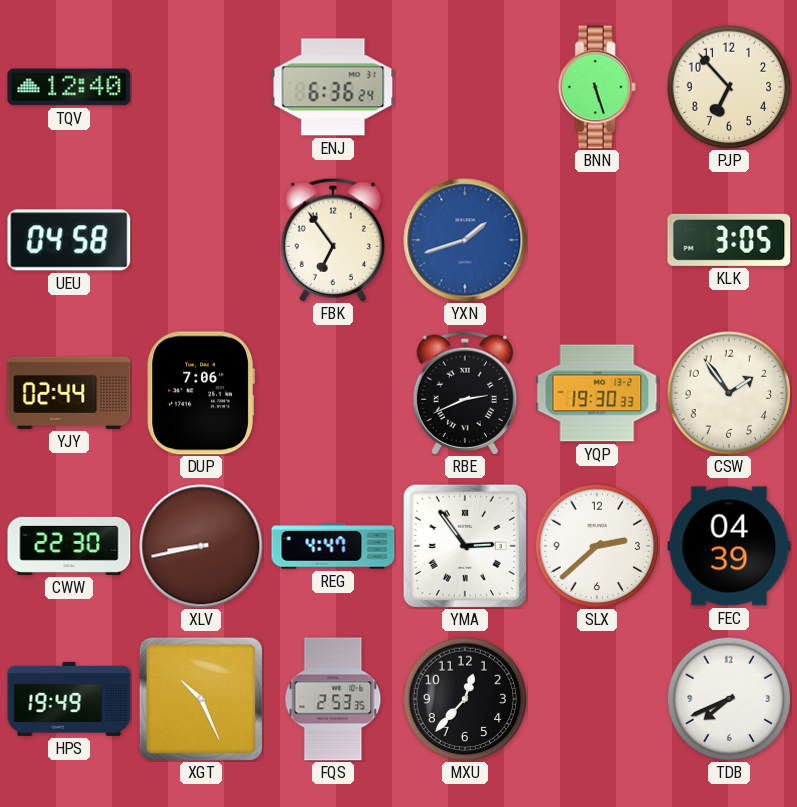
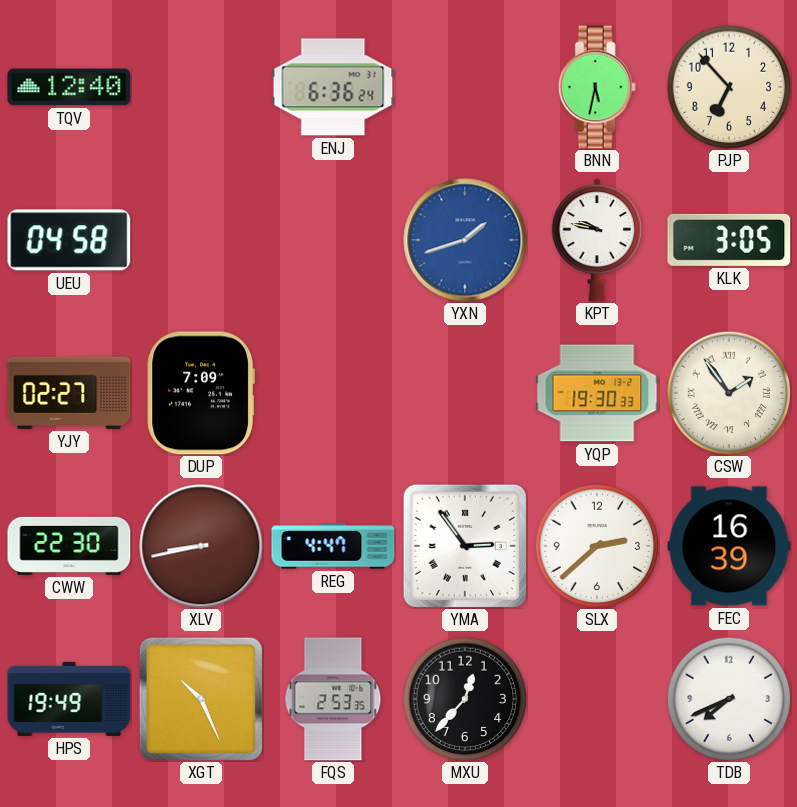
BNN: 5:27 -> 5:32
FBK: 6:54 -> none
KPT: none -> 9:47
YJY: 02:44 -> 02:27
DUP: 7:06 -> 7:09
RBE: 2:41 -> none
CSW numerals: Arabic -> Roman
FEC: 04:39 -> 16:39
